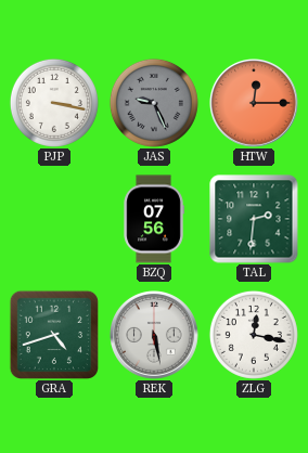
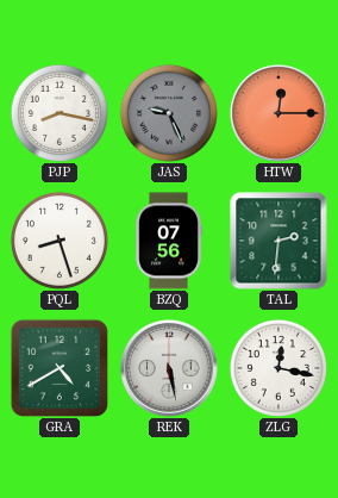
PJP: 3:17 -> 8:17
PQL: none -> 8:27
GRA: 4:42 -> 4:40
